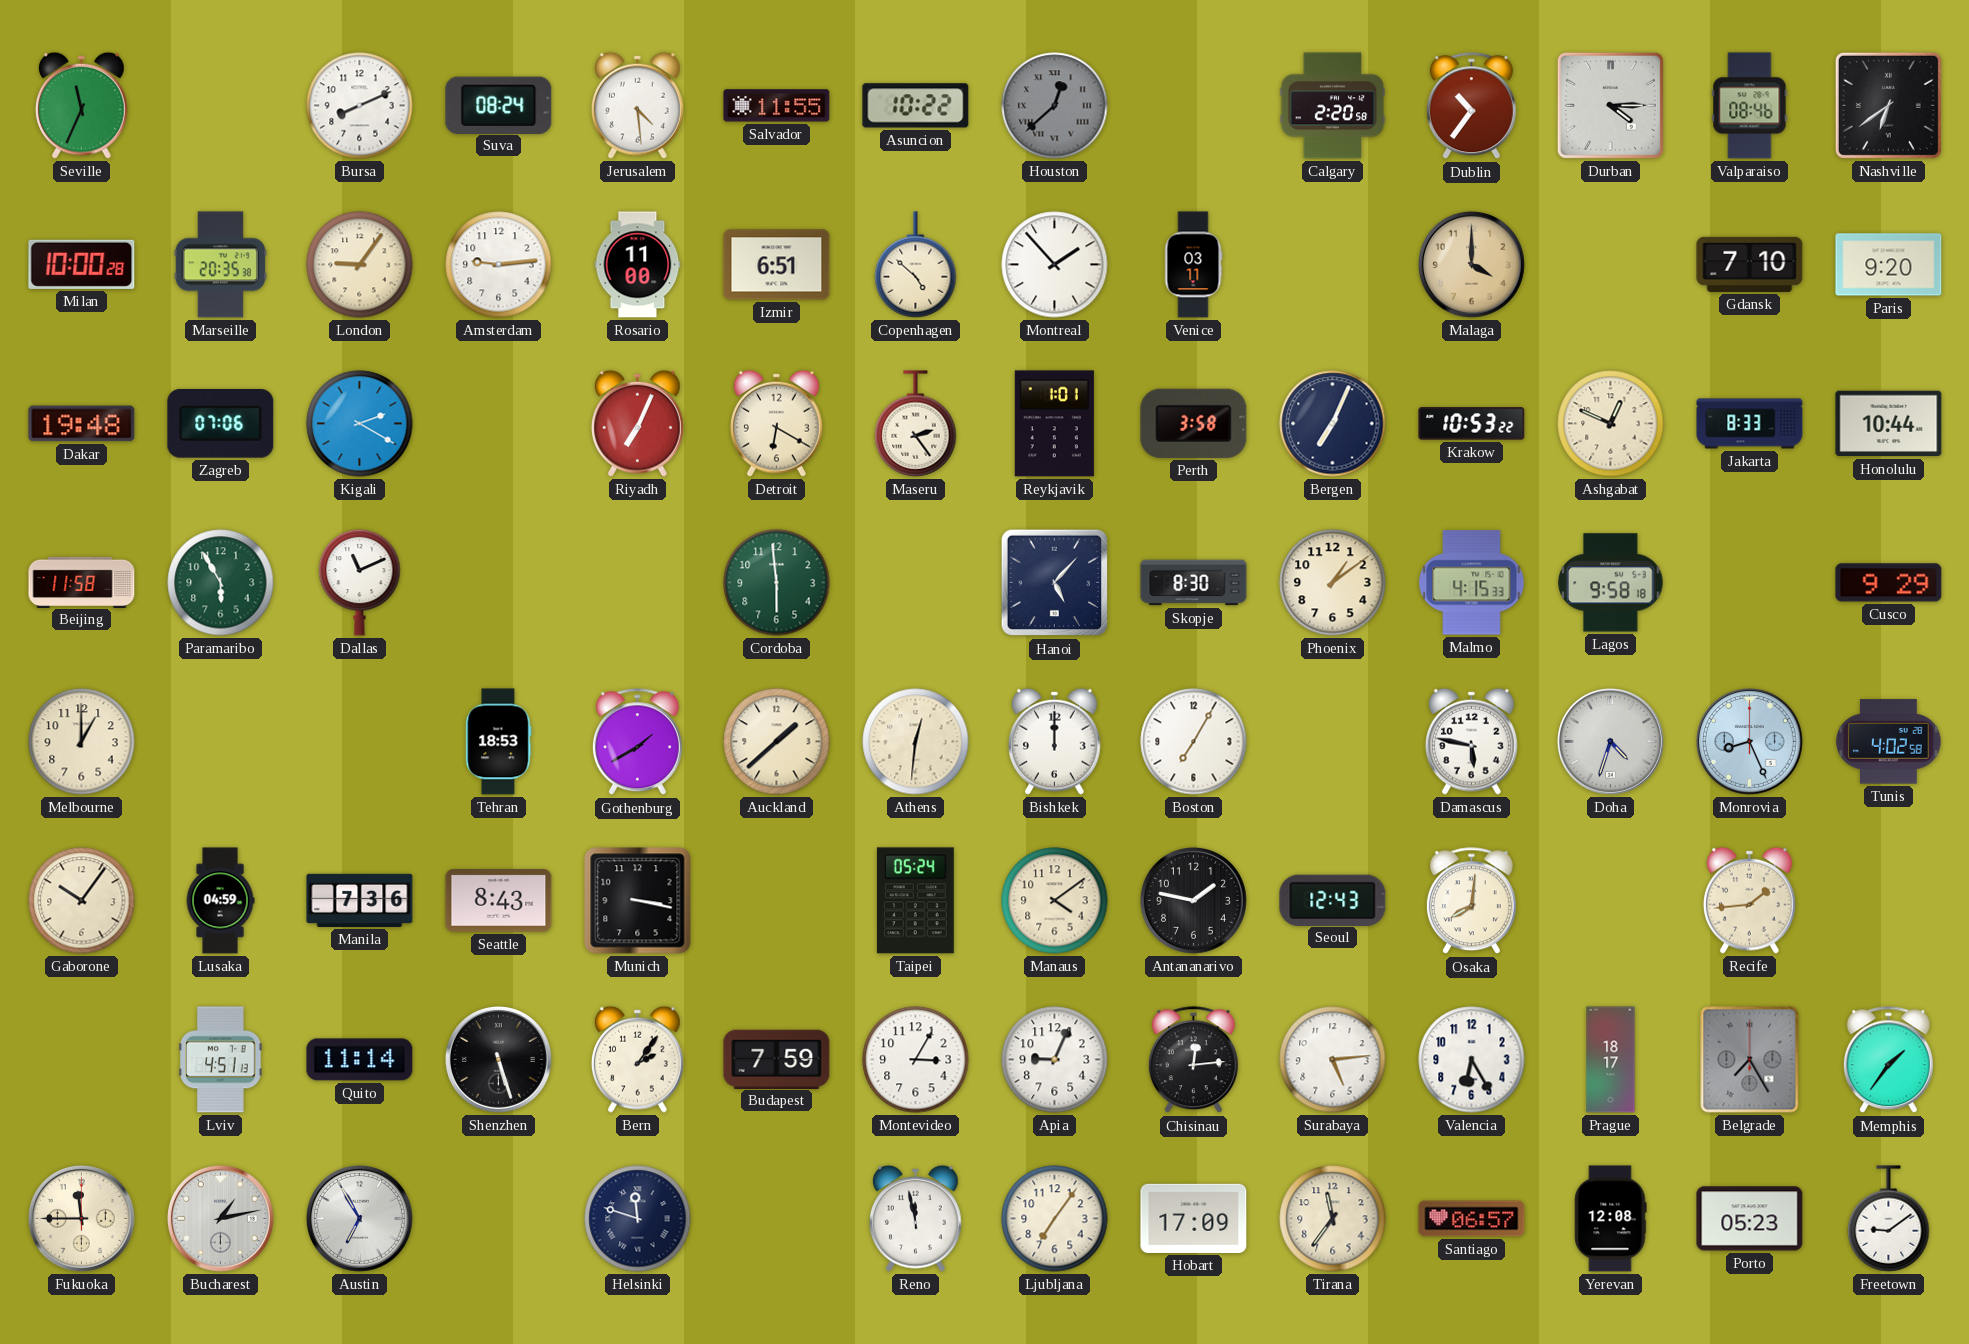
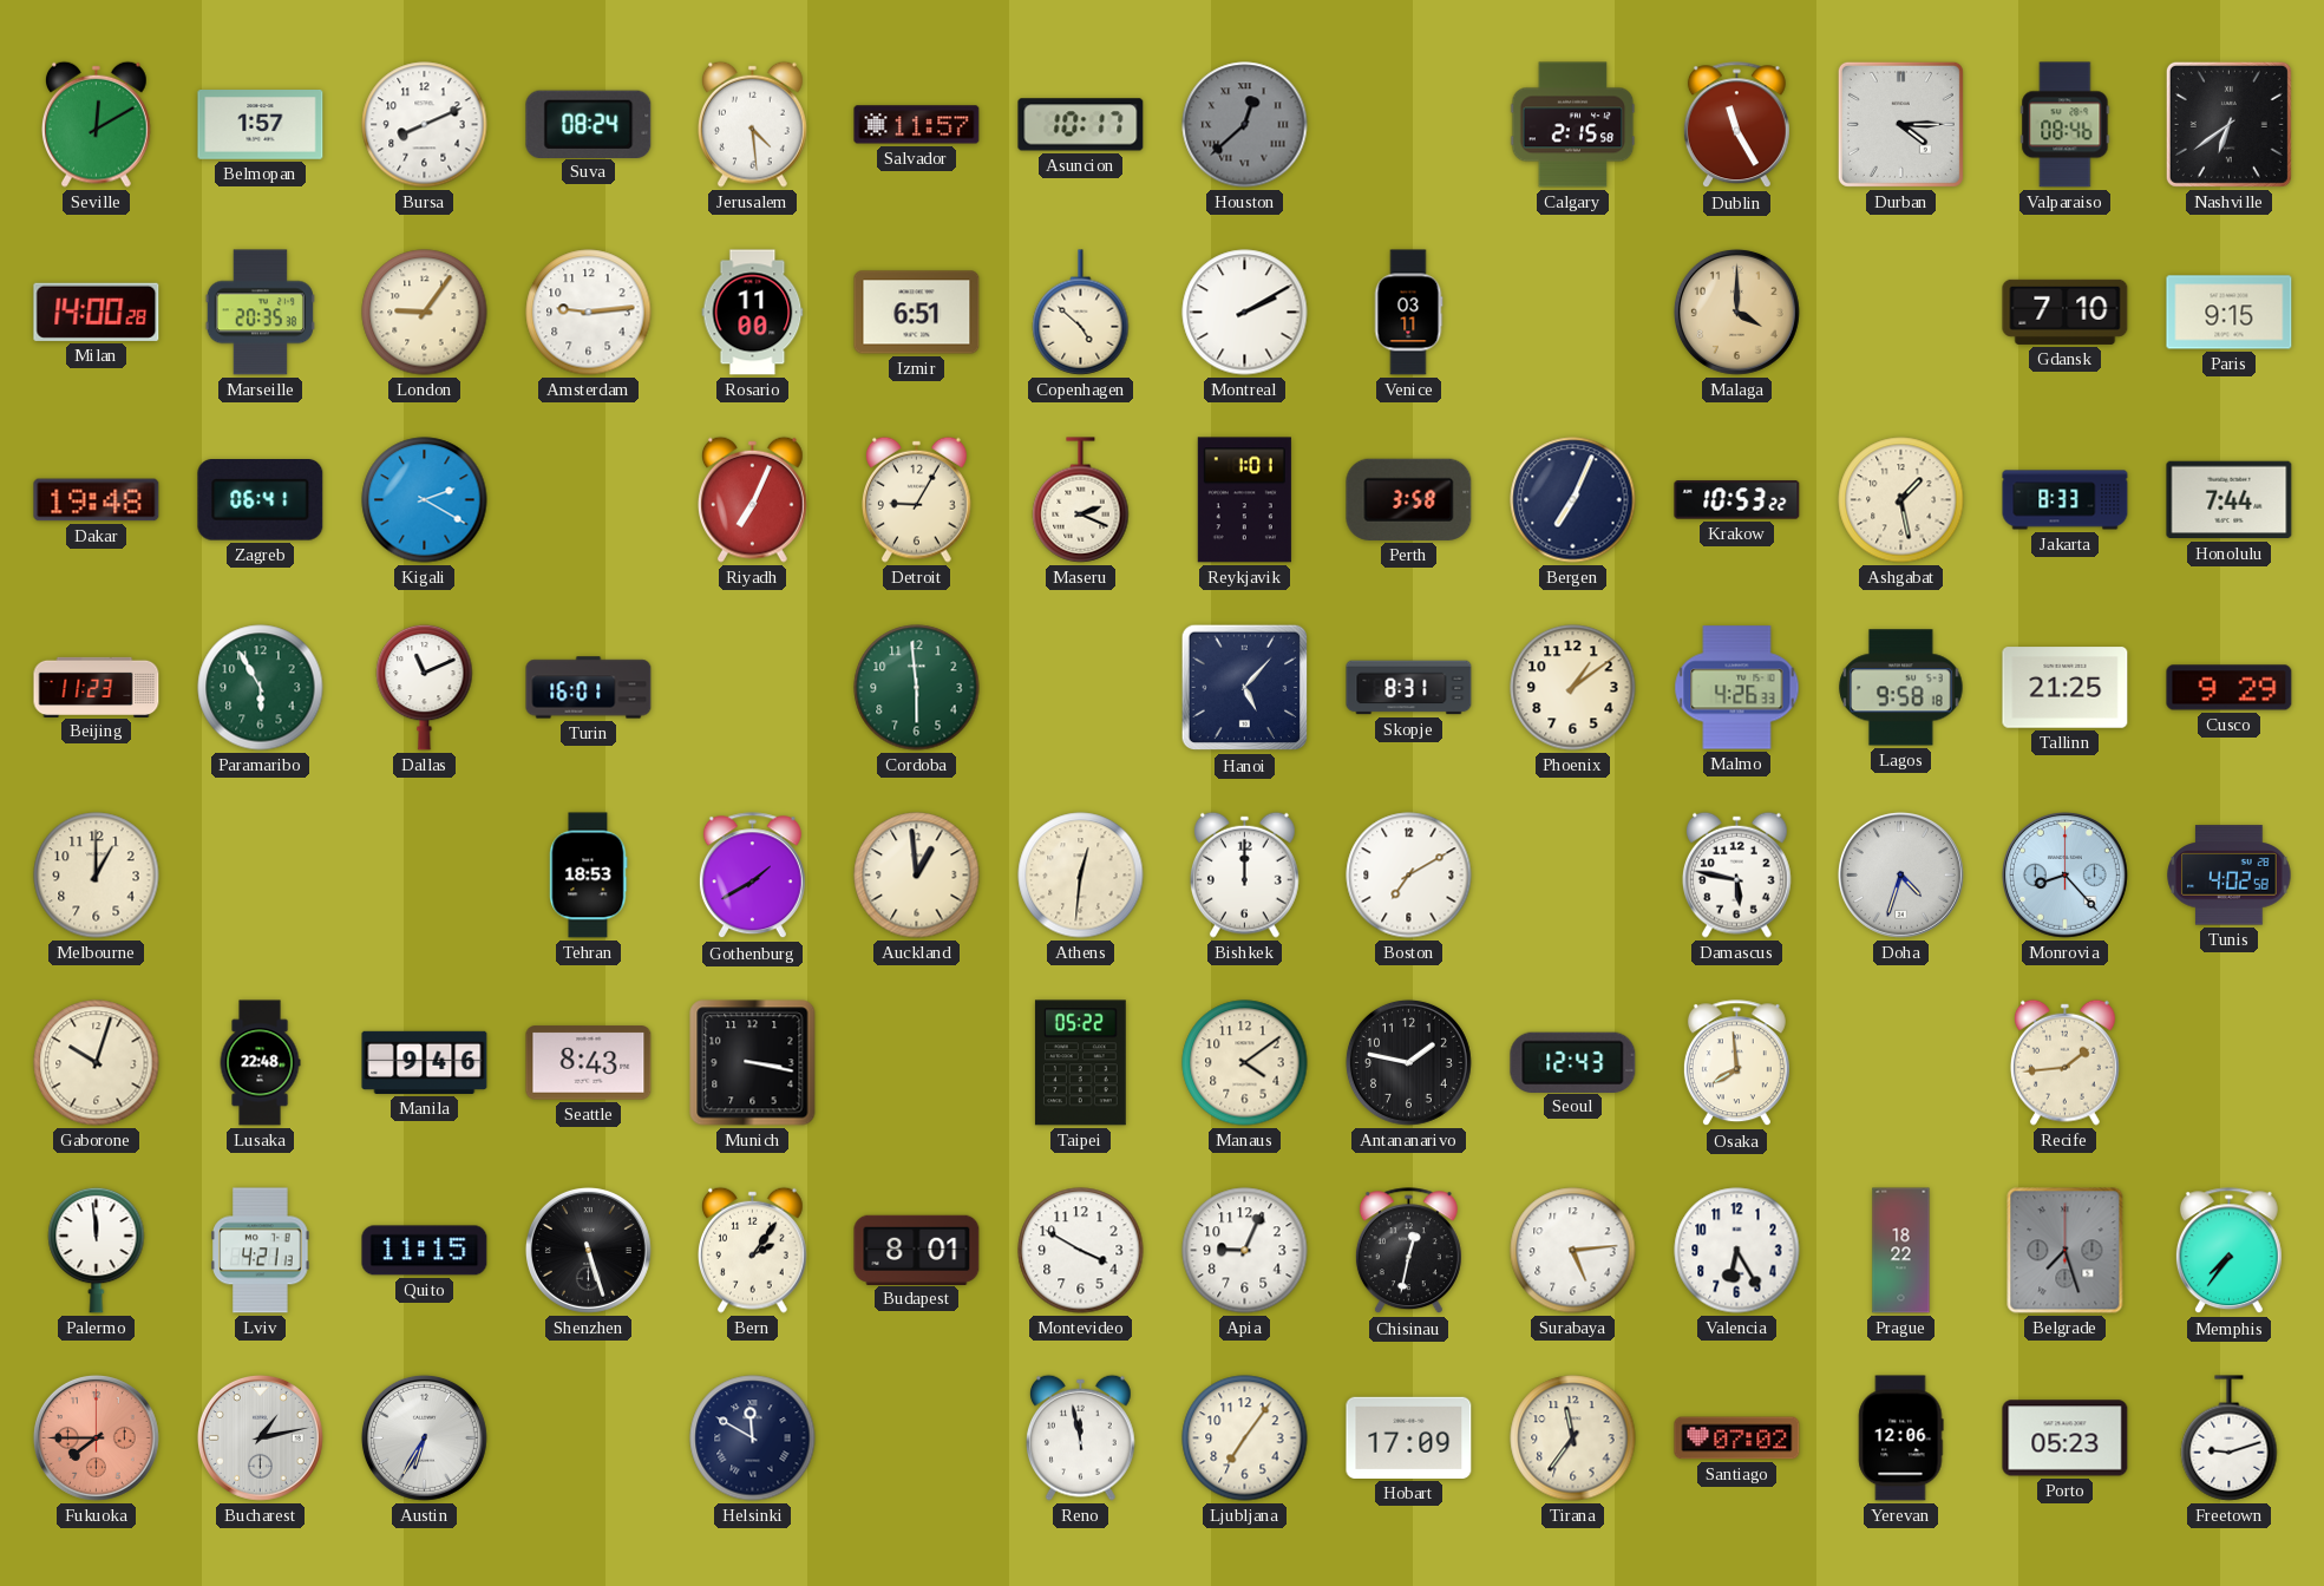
Seville: 11:34 -> 12:10
Belmopan: none -> 1:57
Salvador: 11:55 -> 11:57
Asuncion: 10:22 -> 10:17
Calgary: 2:20 -> 2:15
Dublin: 10:36 -> 11:25
Milan: 10:00 -> 14:00
Montreal: 1:53 -> 2:10
Paris: 9:20 -> 9:15
Zagreb: 07:06 -> 06:41
Detroit: 6:20 -> 9:05
Maseru: 2:24 -> 2:19
Ashgabat: 12:49 -> 1:28
Honolulu: 10:44 -> 7:44
Beijing: 11:58 -> 11:23
Turin: none -> 16:01
Skopje: 8:30 -> 8:31
Malmo: 4:15 -> 4:26
Tallinn: none -> 21:25
Auckland: 1:38 -> 12:59
Boston: 7:05 -> 7:10
Monrovia: 8:26 -> 8:23
Gaborone: 10:06 -> 10:03
Lusaka: 04:59 -> 22:48
Manila: 7:36 -> 9:46
Taipei: 05:24 -> 05:22
Osaka: 8:01 -> 7:59
Palermo: none -> 11:59
Lviv: 4:51 -> 4:21
Quito: 11:14 -> 11:15
Budapest: 7:59 -> 8:01
Montevideo: 3:05 -> 3:50
Chisinau: 12:14 -> 12:32
Prague: 18:17 -> 18:22
Belgrade: 7:25 -> 7:27
Memphis: 1:36 -> 7:36
Fukuoka: 11:45 -> 7:45
Fukuoka dial: cream -> salmon
Austin: 6:55 -> 6:35
Helsinki: 11:48 -> 11:50
Santiago: 06:57 -> 07:02
Yerevan: 12:08 -> 12:06
Freetown: 9:09 -> 9:12
